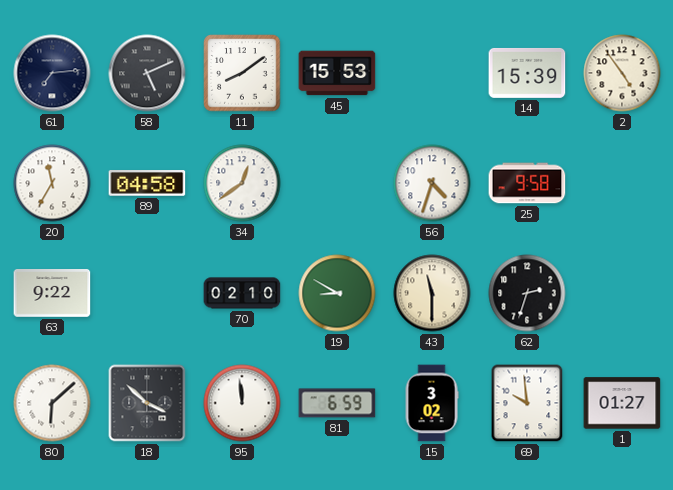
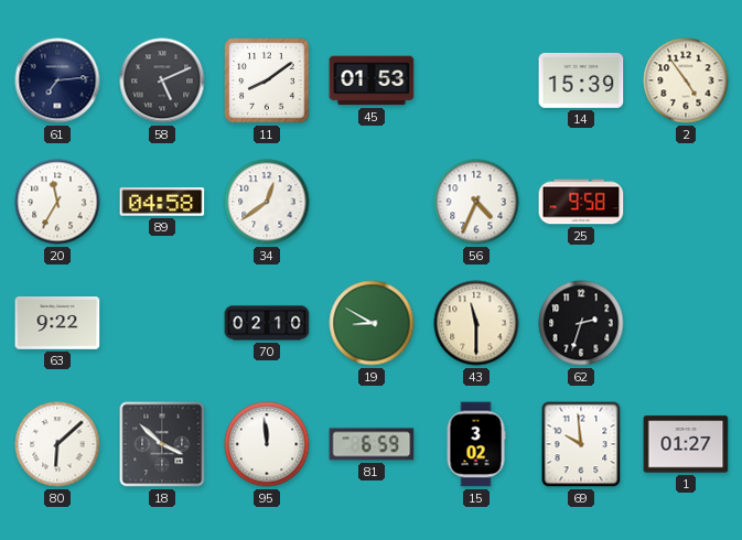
45: 15:53 -> 01:53
56: 4:33 -> 4:34
